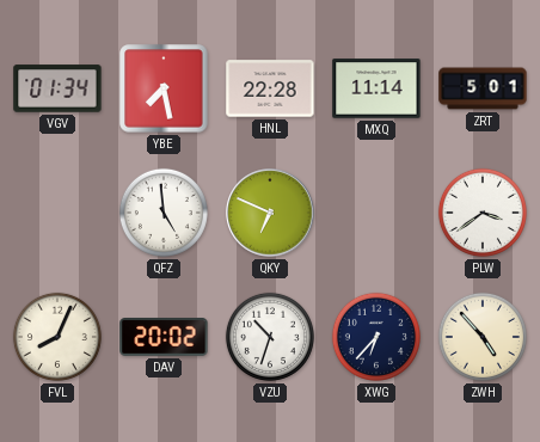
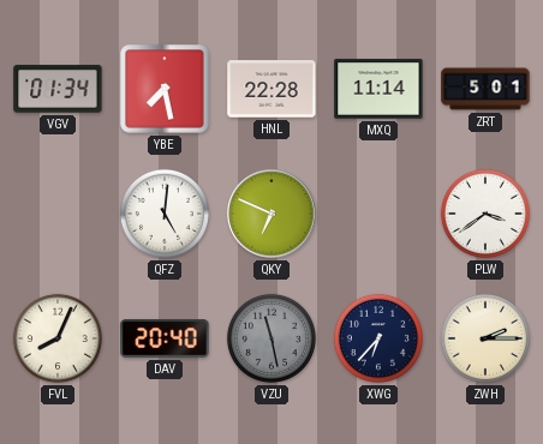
QFZ: 4:59 -> 5:01
DAV: 20:02 -> 20:40
VZU: 10:33 -> 11:28
VZU dial: white -> grey
ZWH: 4:53 -> 2:15
